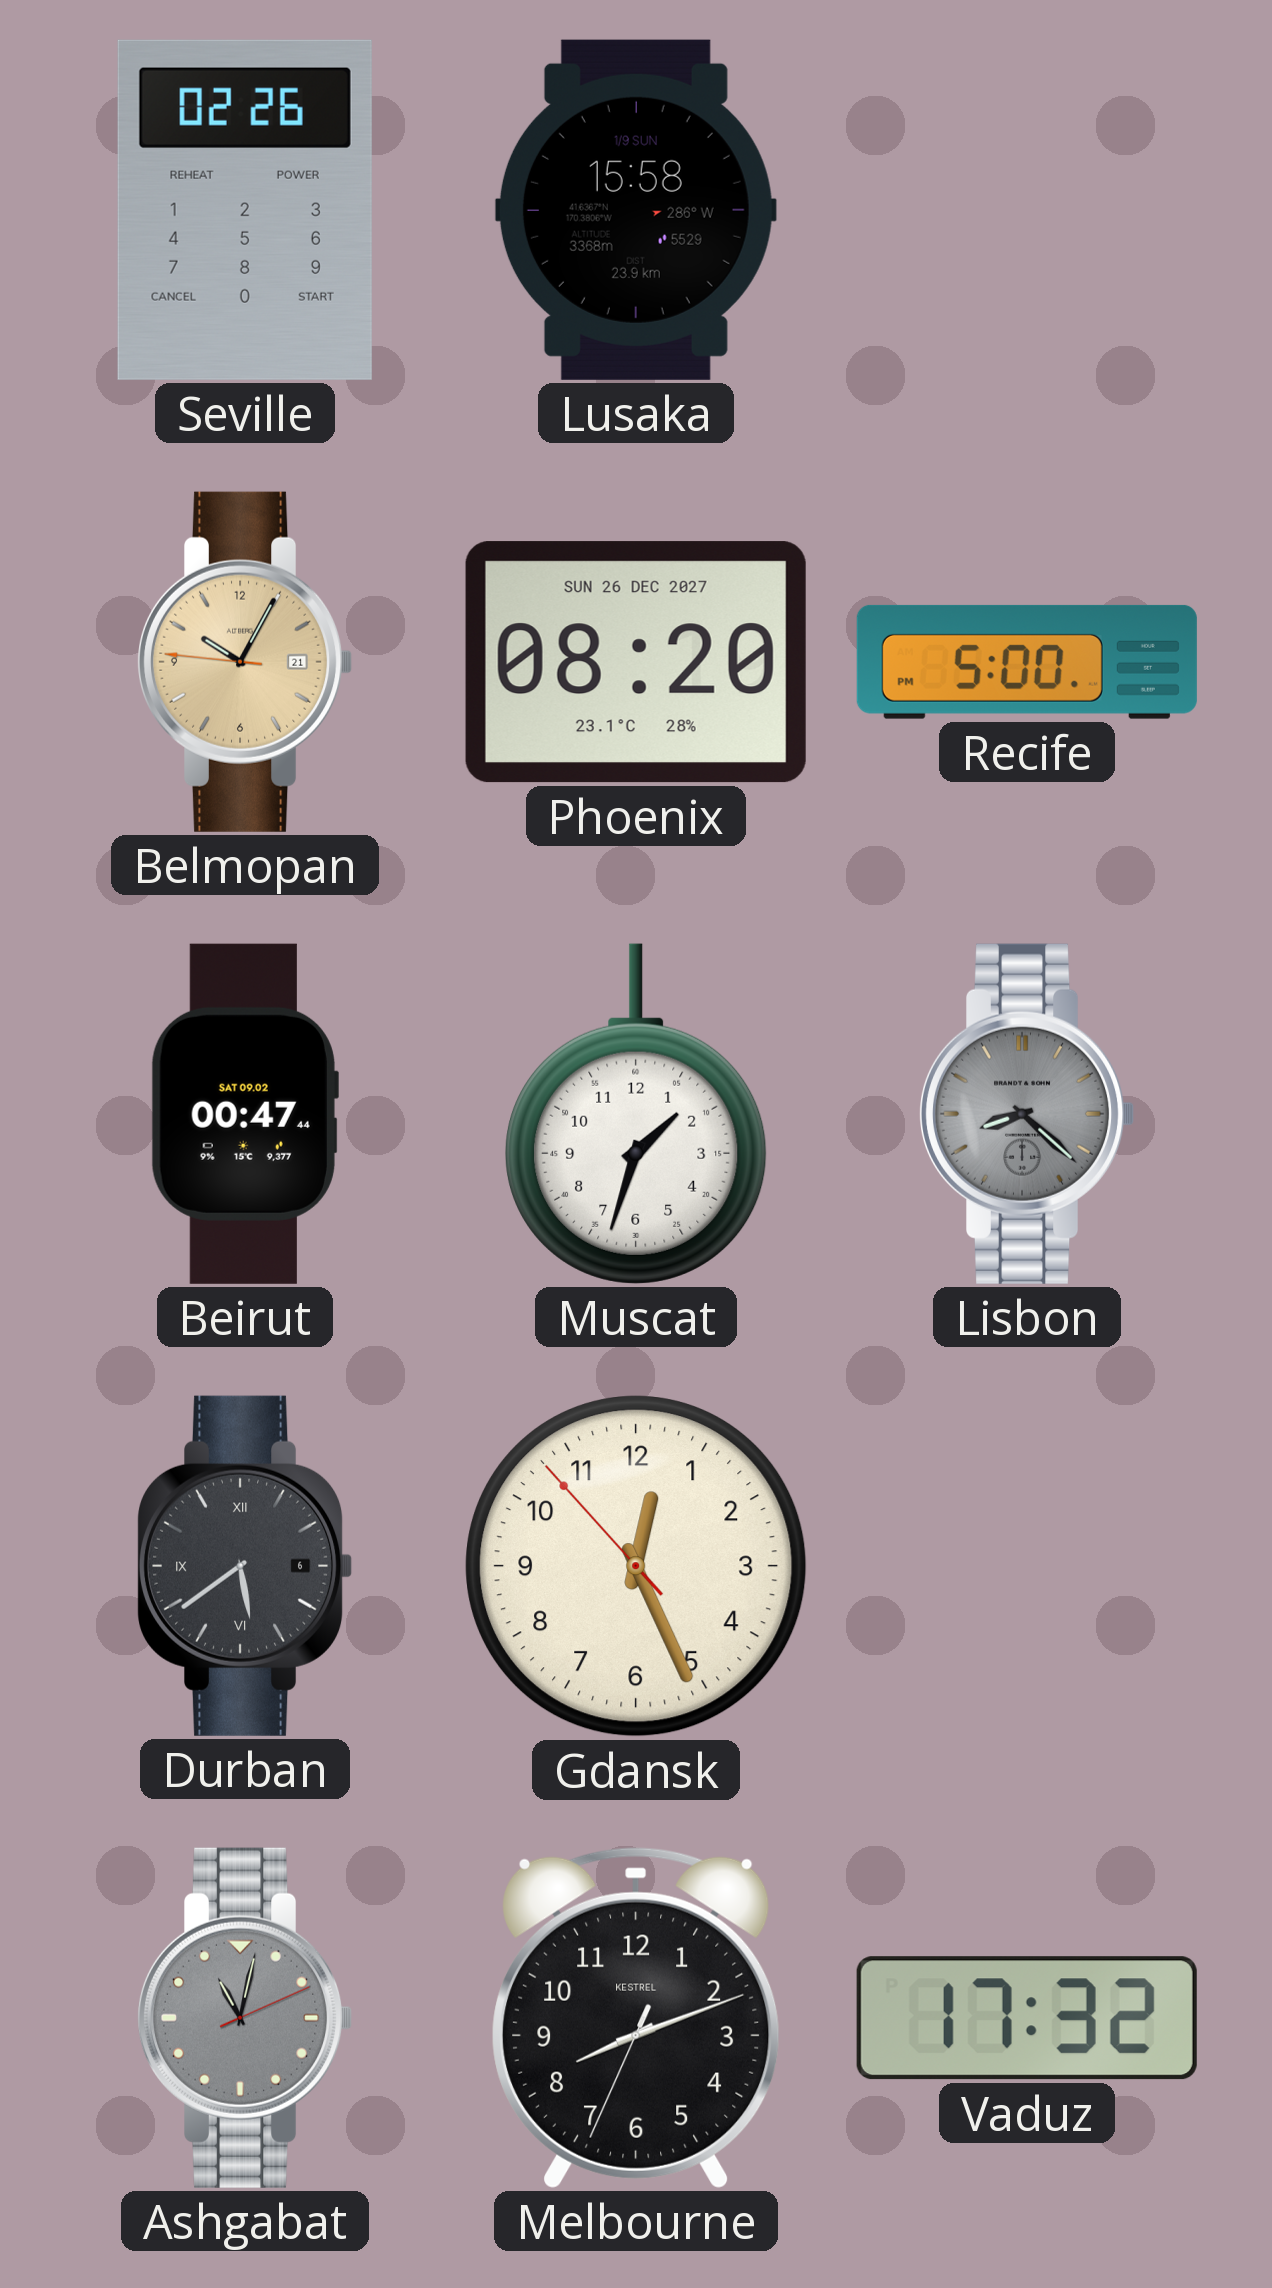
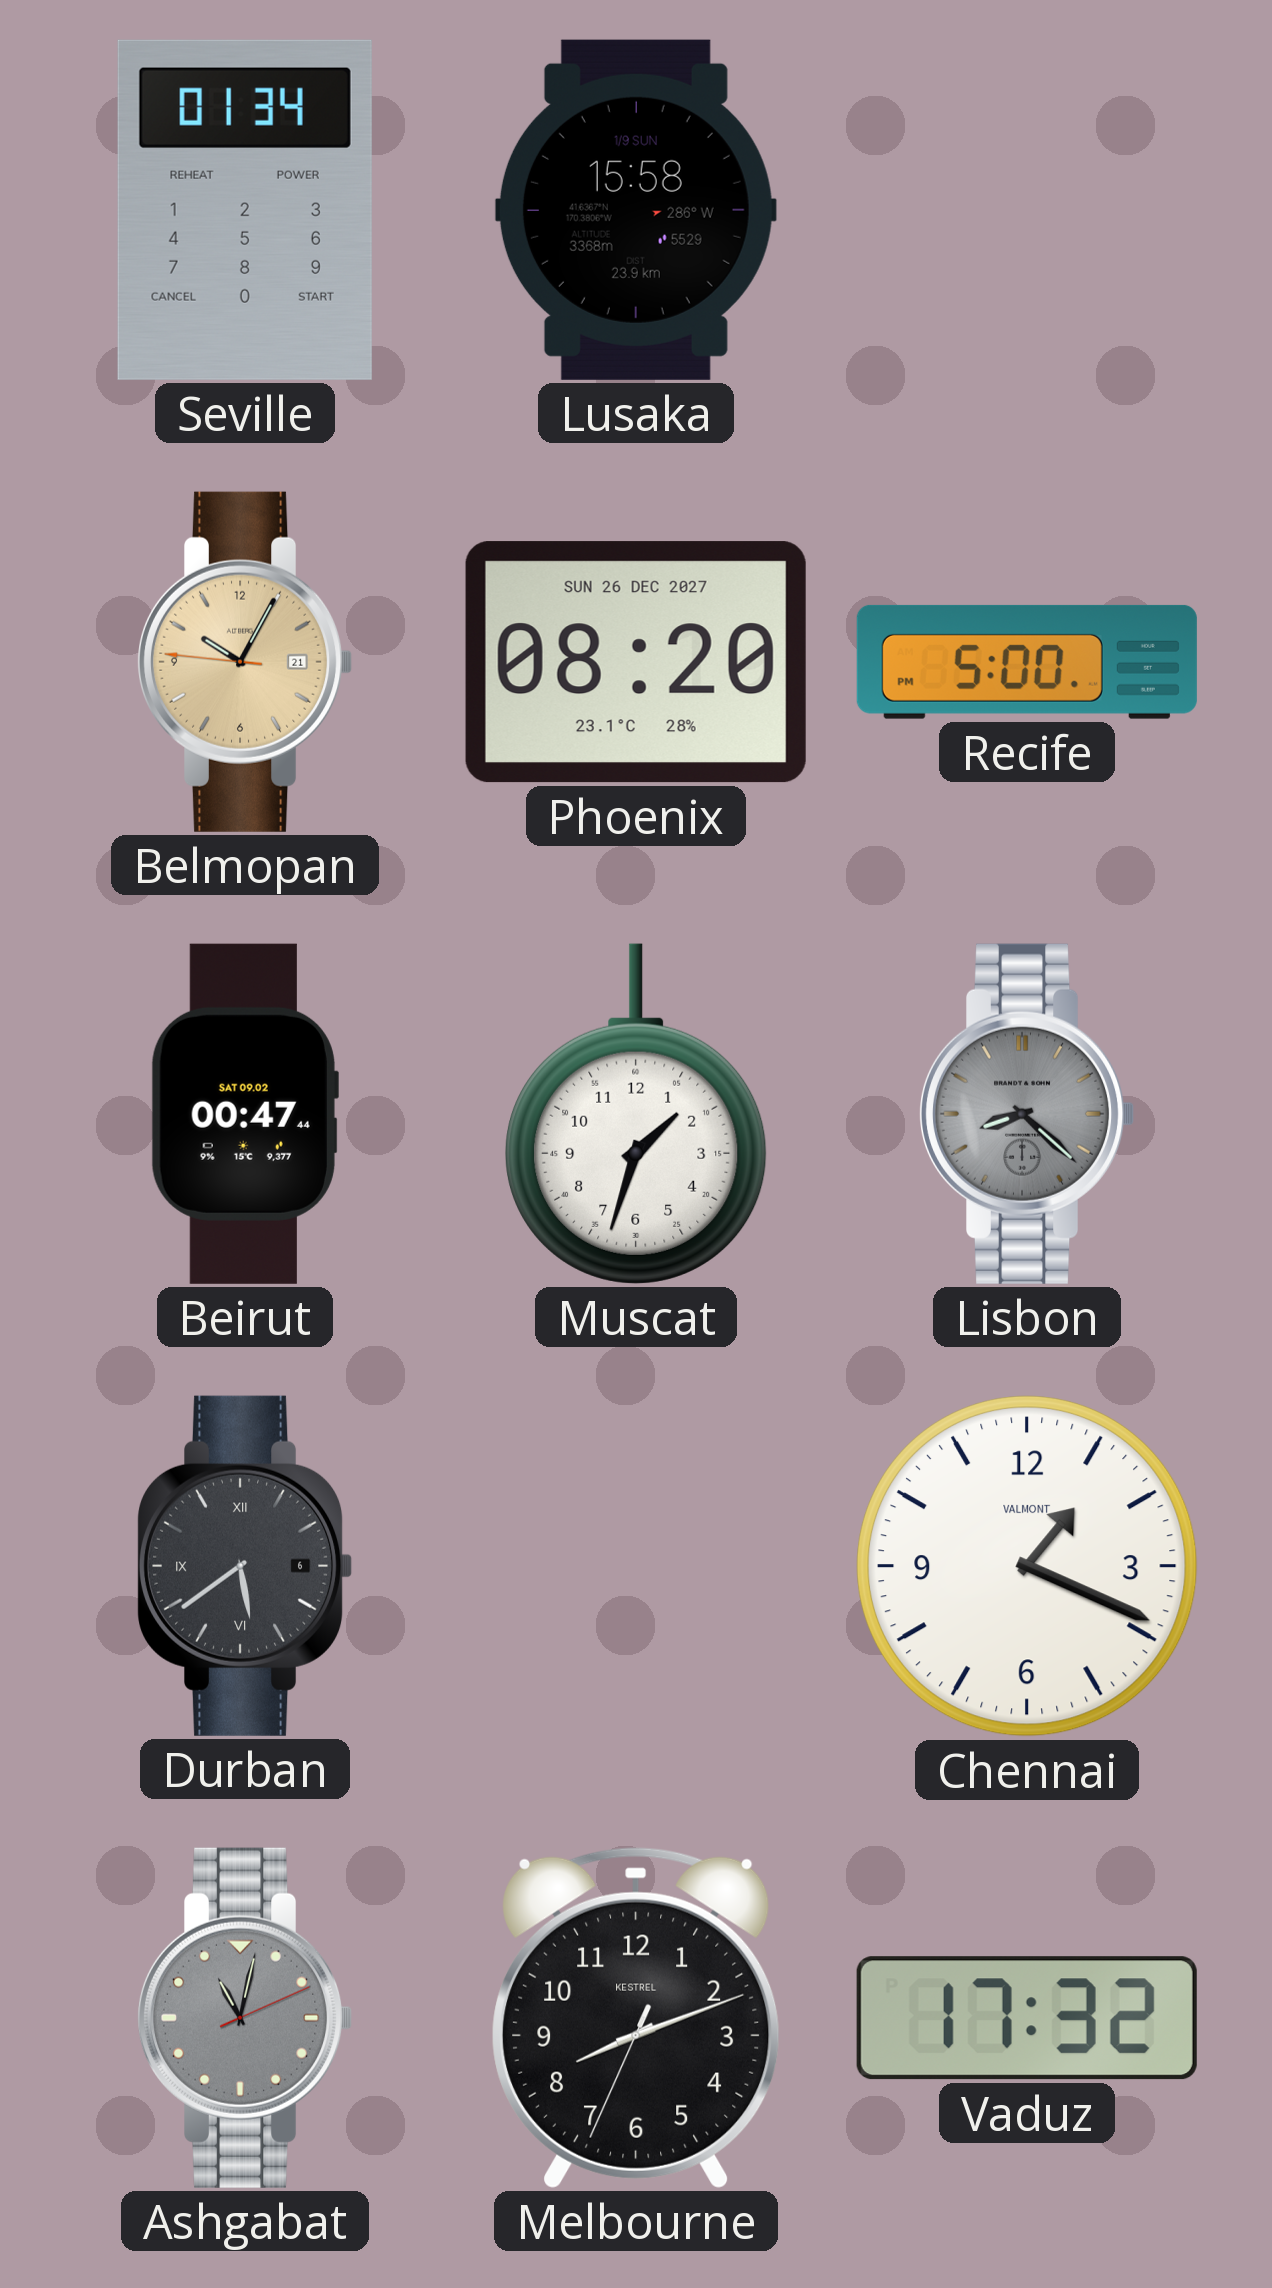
Seville: 02:26 -> 01:34
Gdansk: 12:25 -> none
Chennai: none -> 1:19
